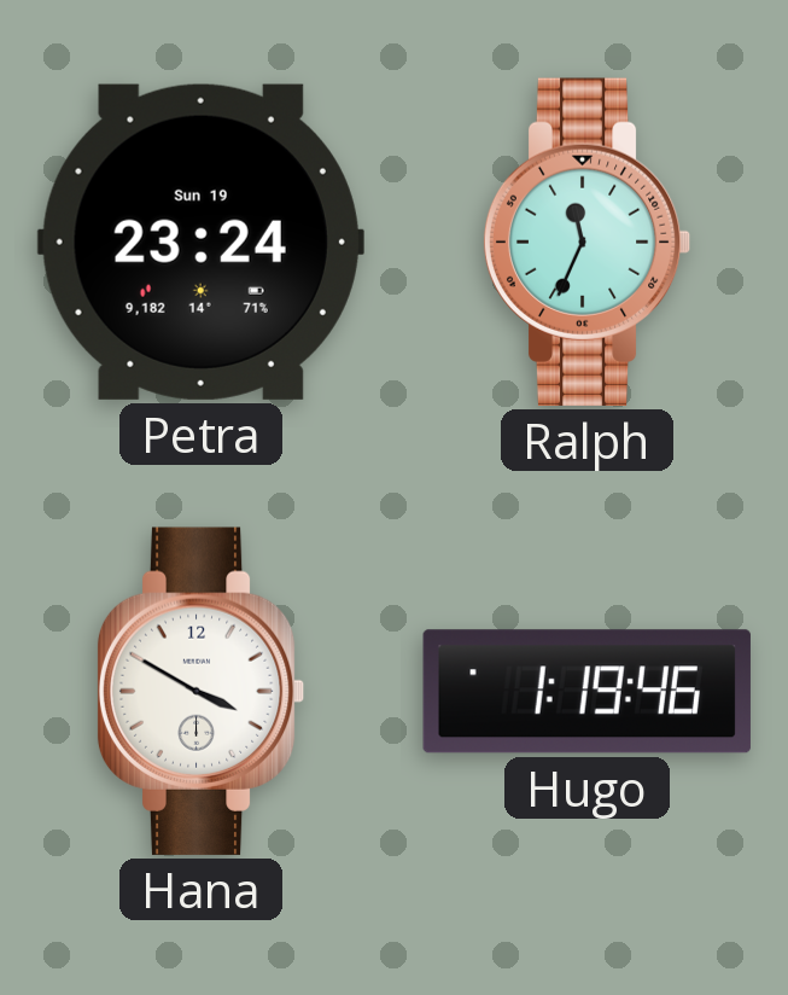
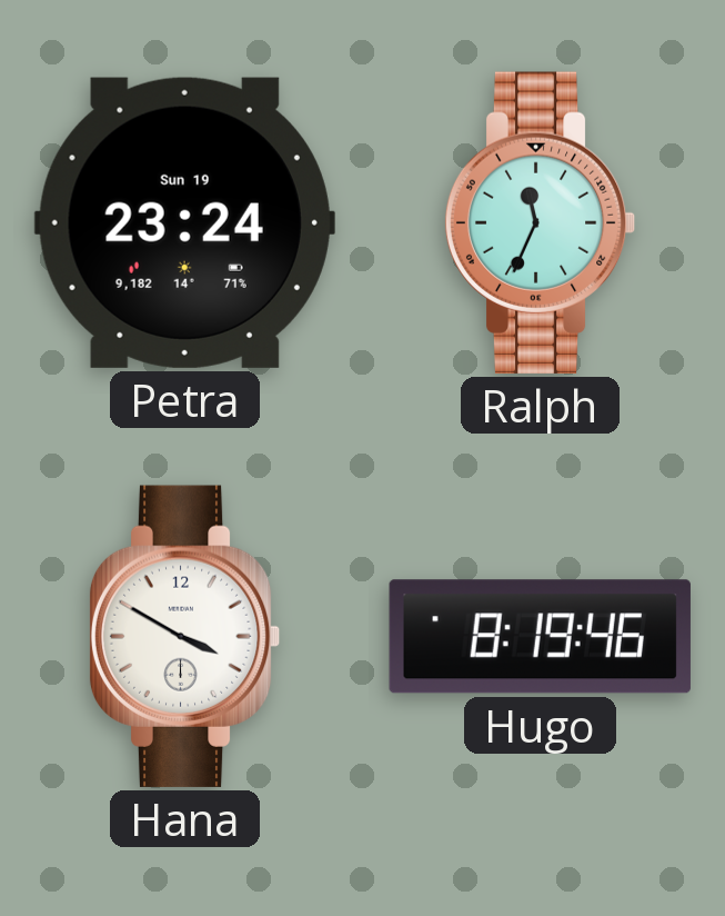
Hugo: 1:19 -> 8:19
